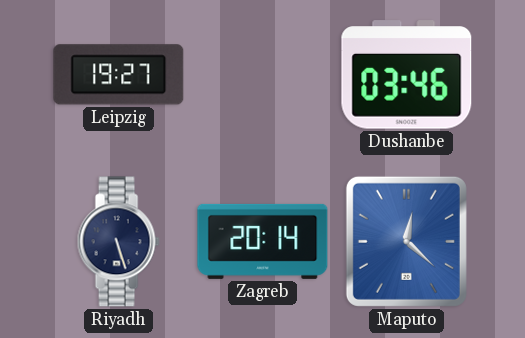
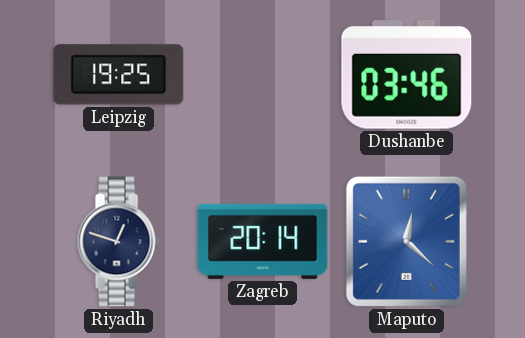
Leipzig: 19:27 -> 19:25
Riyadh: 5:27 -> 12:48
